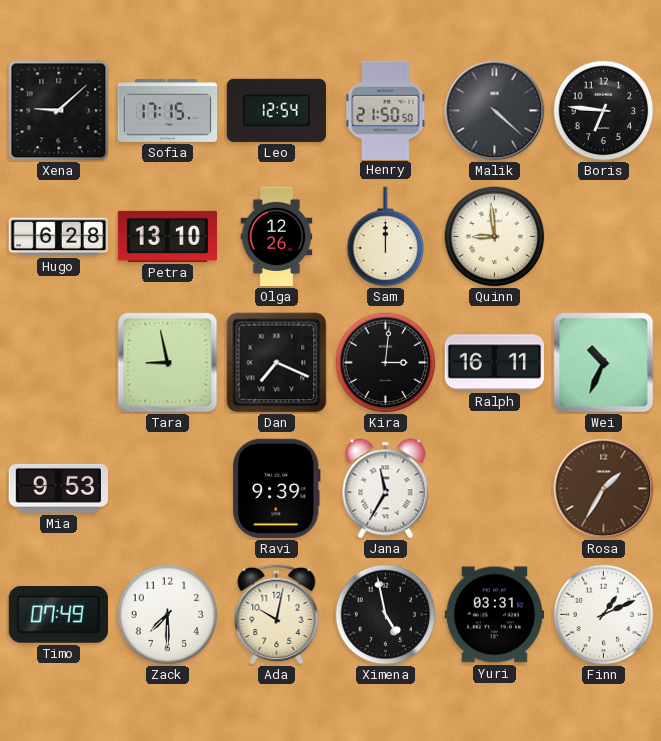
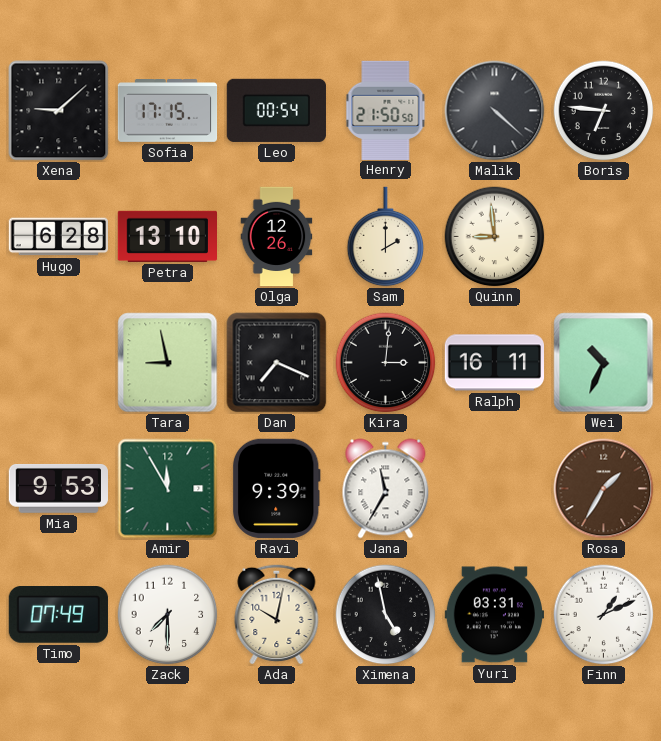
Leo: 12:54 -> 00:54
Sam: 12:00 -> 2:00
Amir: none -> 11:55
